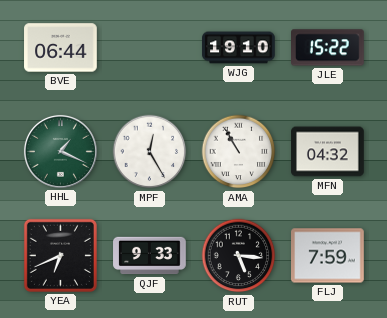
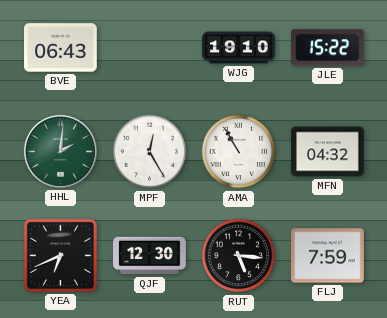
BVE: 06:44 -> 06:43
HHL: 1:19 -> 2:01
QJF: 9:33 -> 12:30
